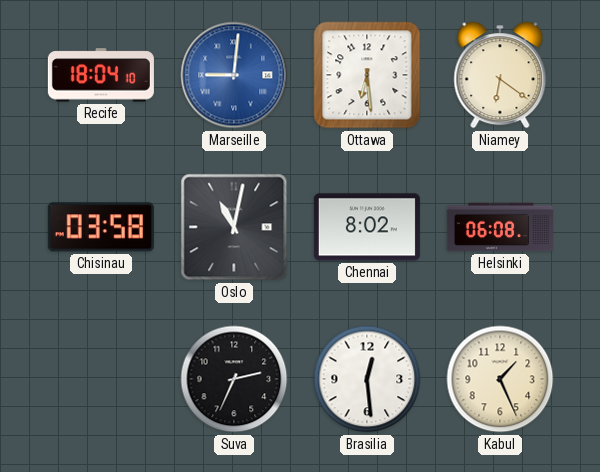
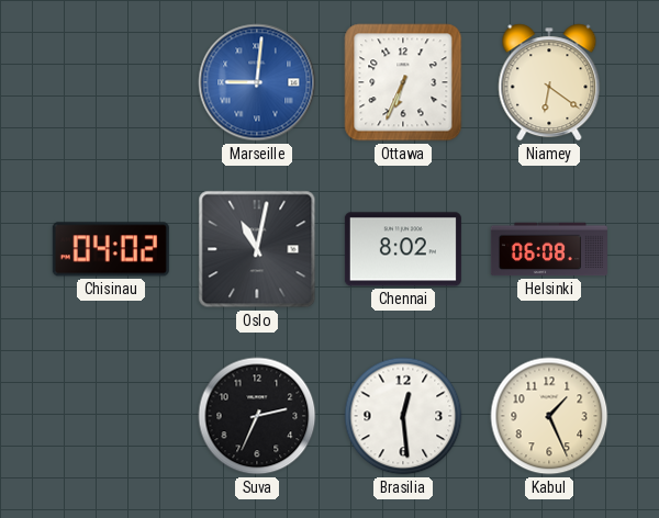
Recife: 18:04 -> none
Ottawa: 6:29 -> 6:34
Chisinau: 03:58 -> 04:02
